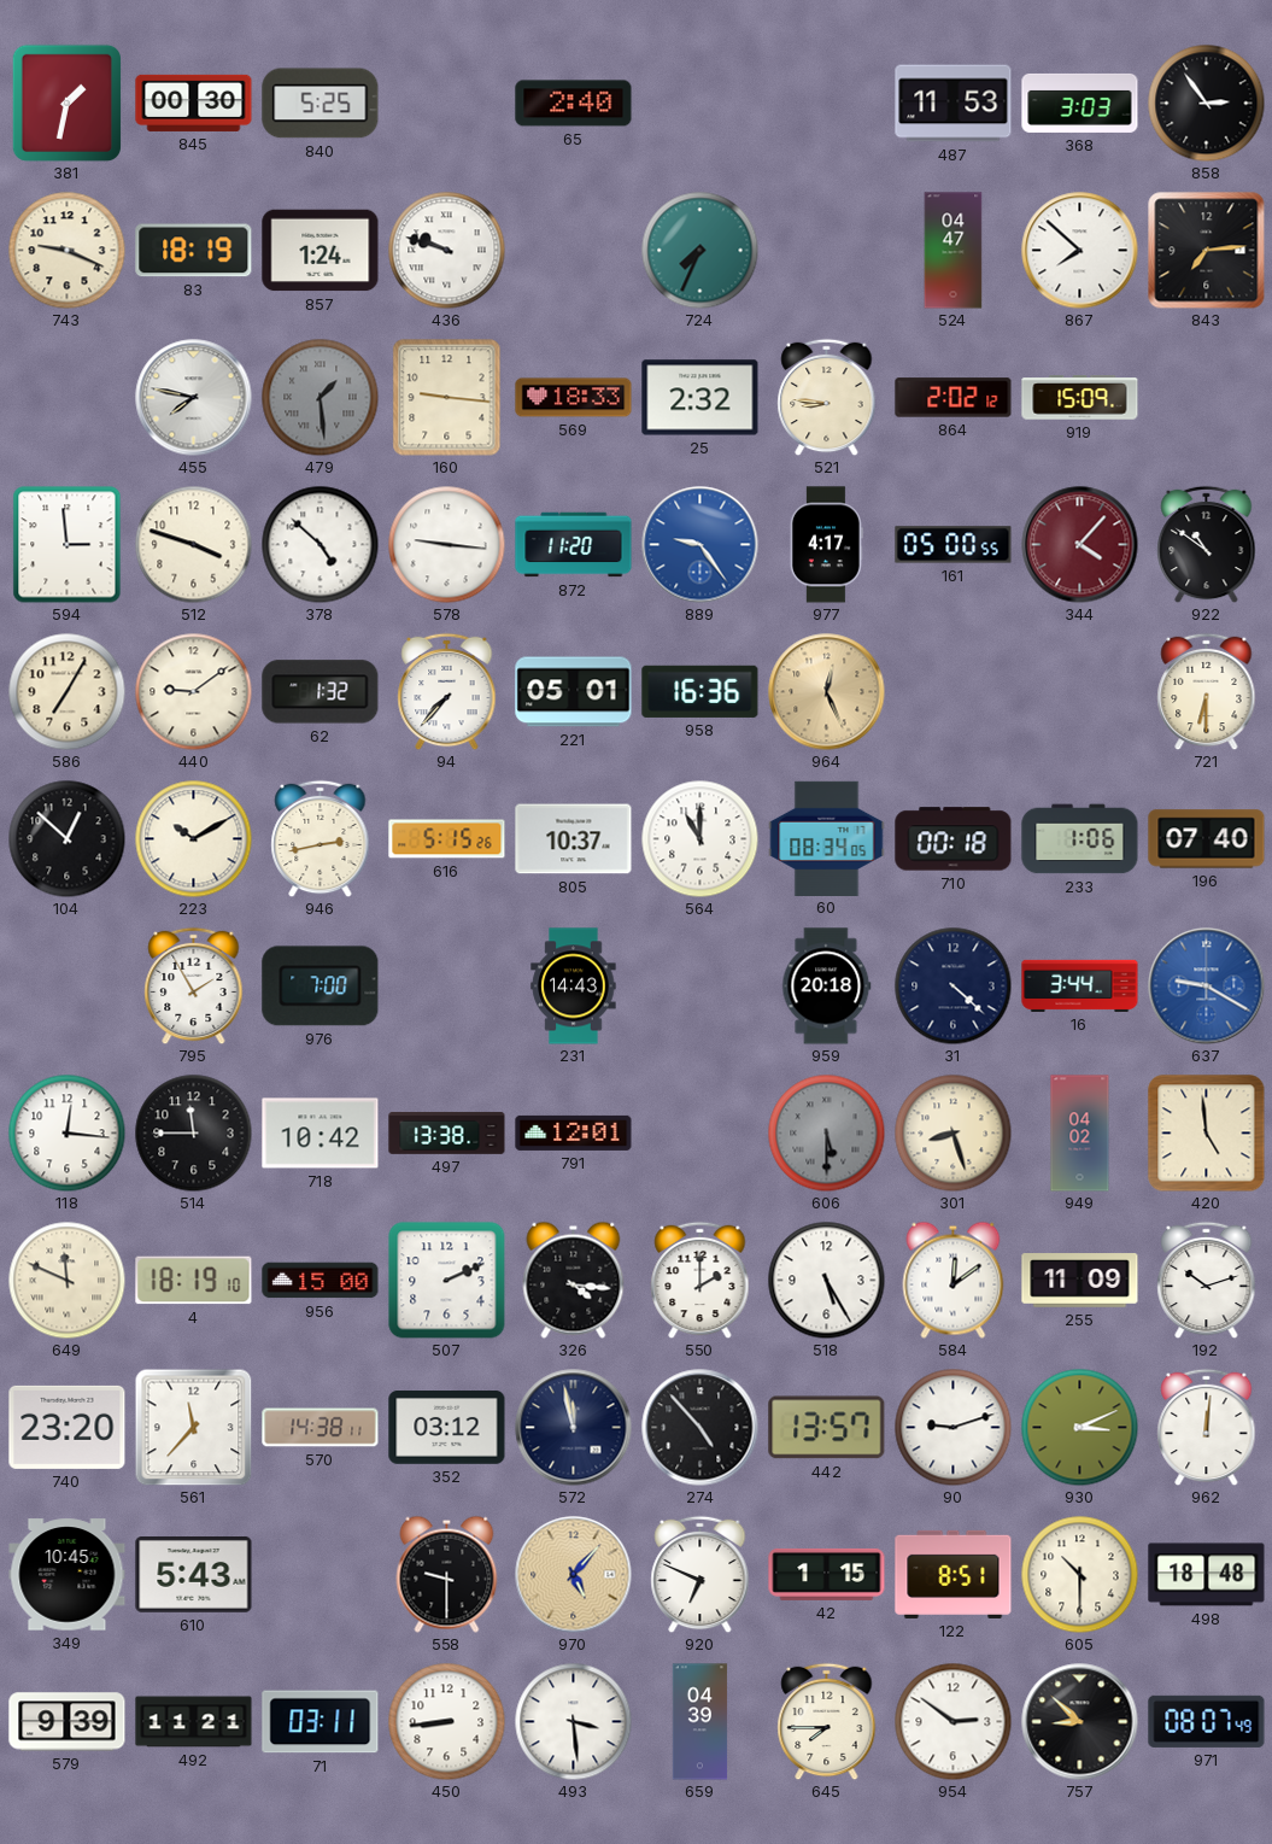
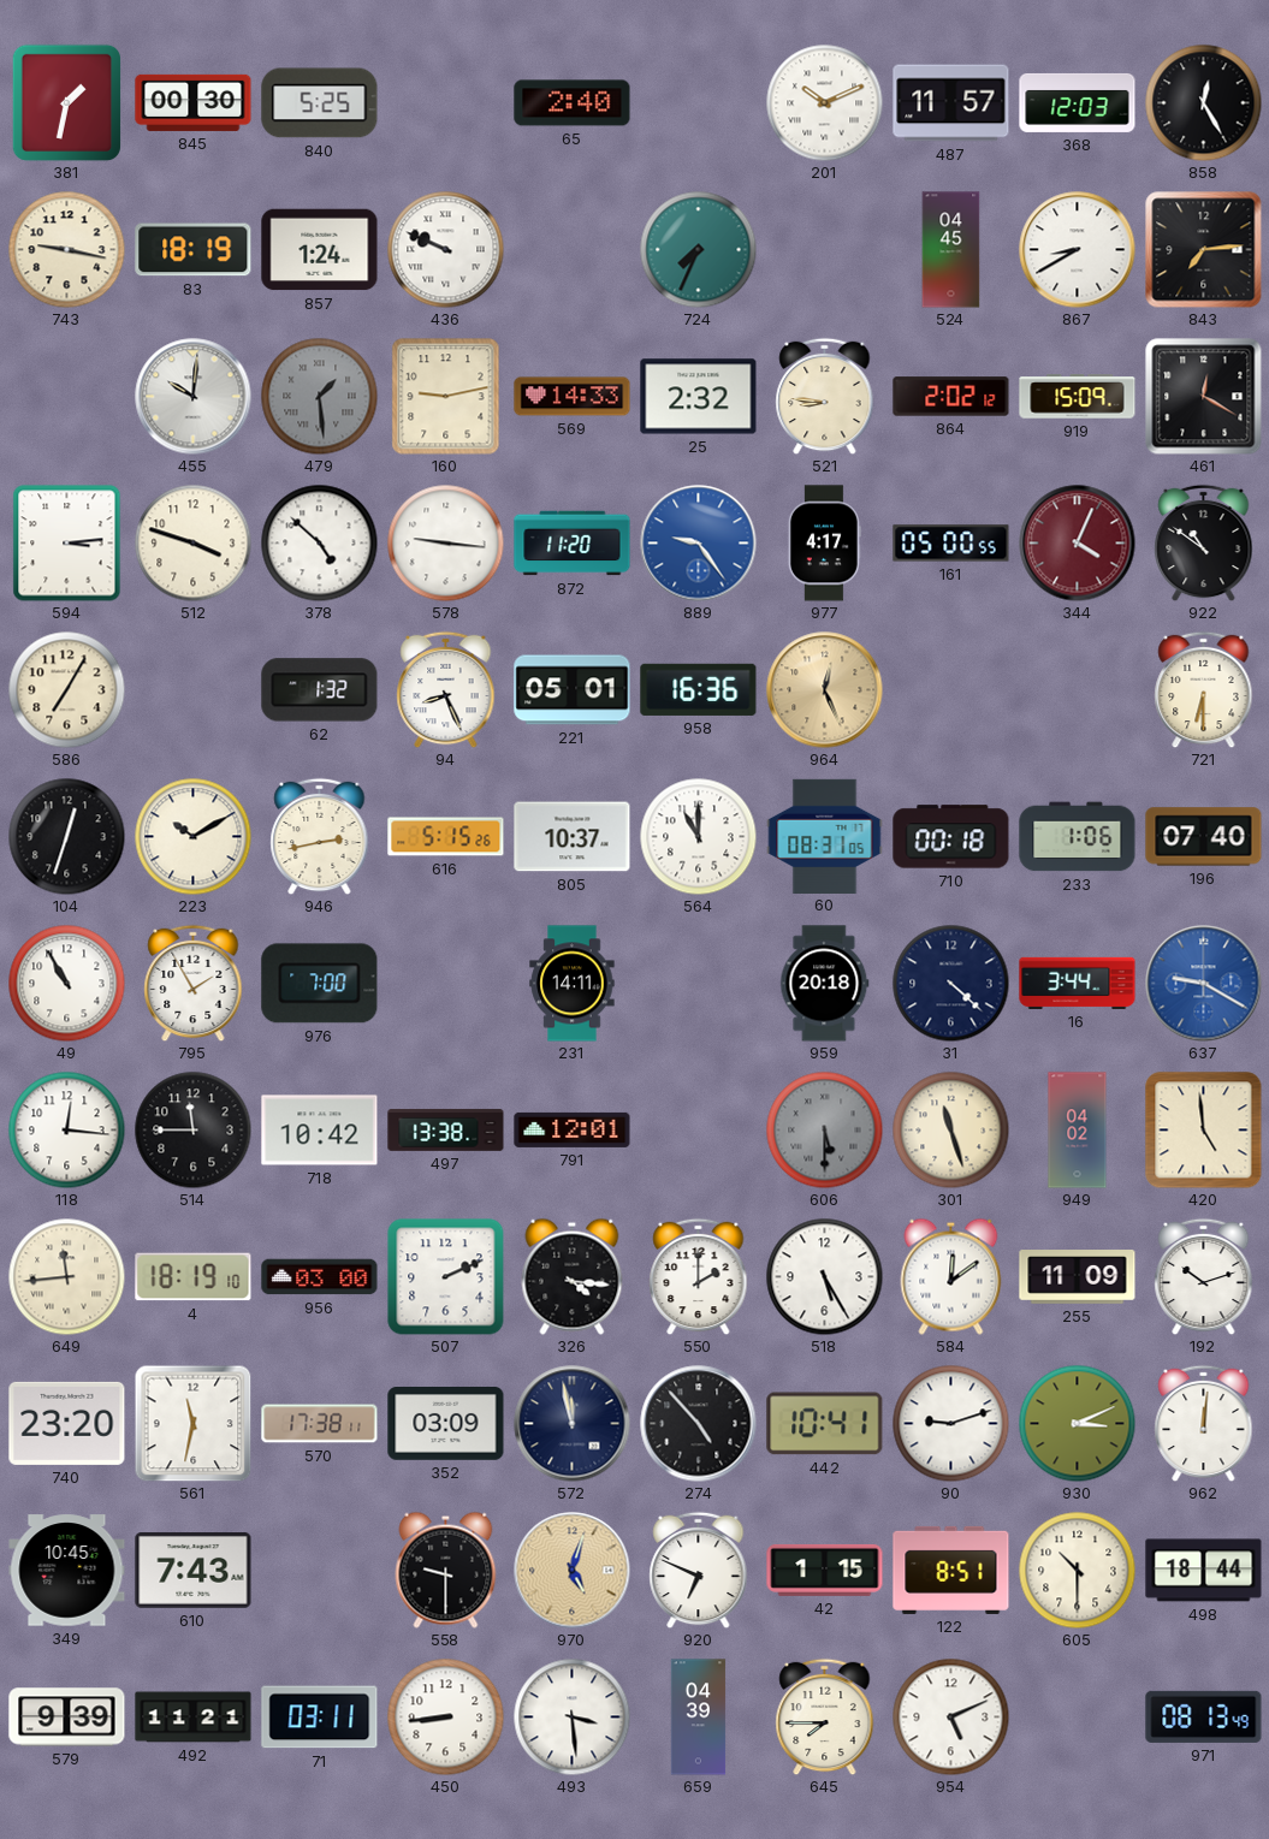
201: none -> 10:11
487: 11:53 -> 11:57
368: 3:03 -> 12:03
858: 2:54 -> 12:25
743: 9:19 -> 9:17
436: 9:48 -> 9:49
524: 04:47 -> 04:45
867: 7:52 -> 8:40
455: 7:47 -> 10:01
160: 9:16 -> 9:13
569: 18:33 -> 14:33
461: none -> 12:20
594: 2:59 -> 3:14
344: 4:07 -> 4:04
440: 9:09 -> none
94: 7:37 -> 8:26
104: 12:52 -> 12:33
60: 08:34 -> 08:31
49: none -> 10:55
231: 14:43 -> 14:11
301: 8:27 -> 11:27
649: 11:49 -> 11:44
956: 15:00 -> 03:00
561: 11:37 -> 11:32
570: 14:38 -> 17:38
352: 03:12 -> 03:09
442: 13:57 -> 10:41
610: 5:43 -> 7:43
970: 5:07 -> 5:03
498: 18:48 -> 18:44
954: 2:51 -> 5:11
757: 8:52 -> none
971: 08:07 -> 08:13
